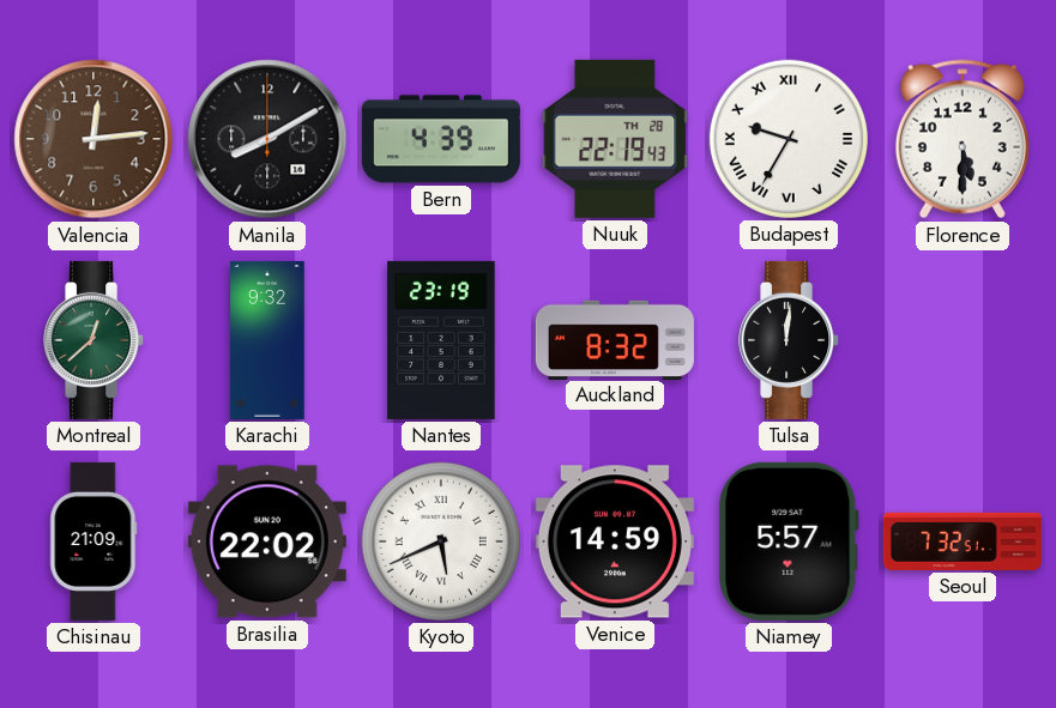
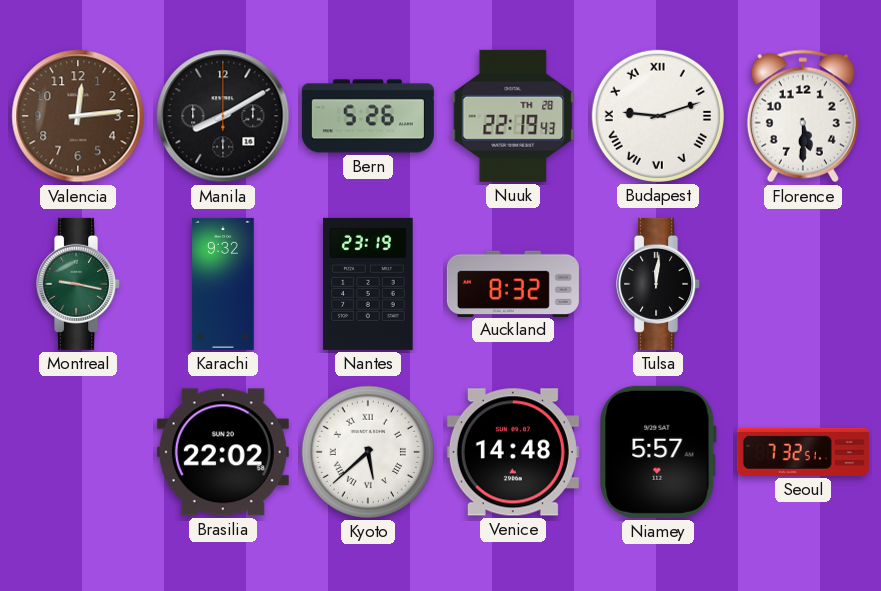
Bern: 4:39 -> 5:26
Budapest: 9:35 -> 9:12
Montreal: 12:38 -> 9:17
Chisinau: 21:09 -> none
Kyoto: 5:41 -> 5:38
Venice: 14:59 -> 14:48
